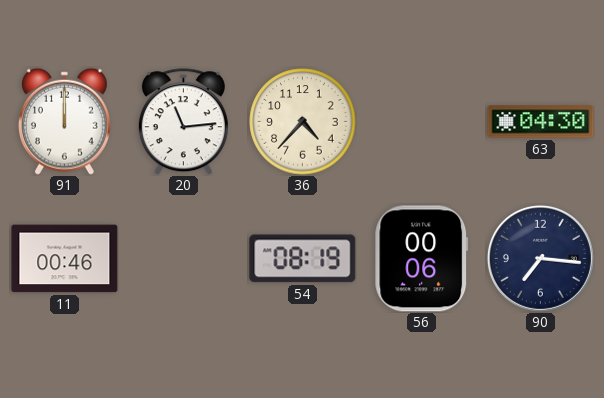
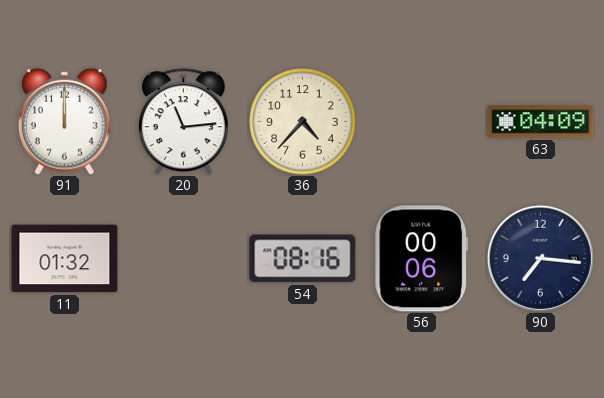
63: 04:30 -> 04:09
11: 00:46 -> 01:32
54: 08:19 -> 08:16
